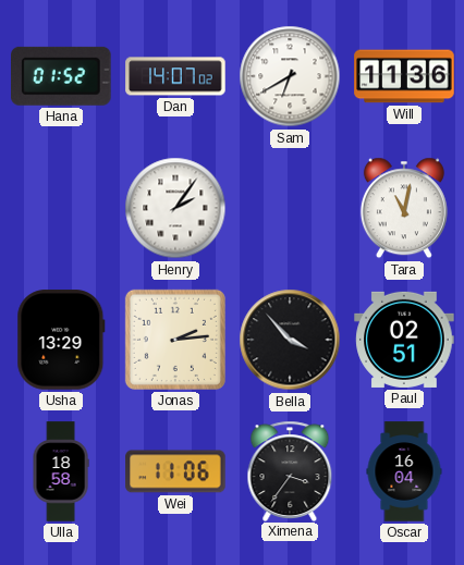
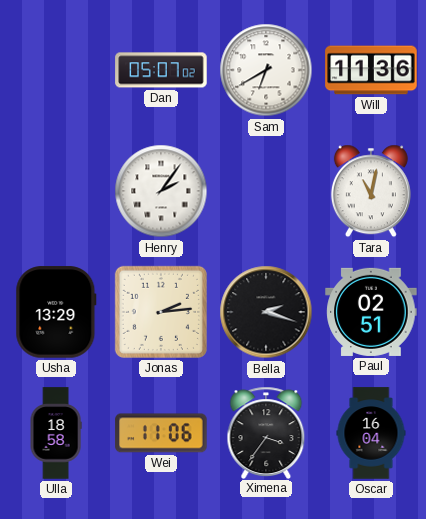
Hana: 01:52 -> none
Dan: 14:07 -> 05:07
Bella: 3:53 -> 2:18
